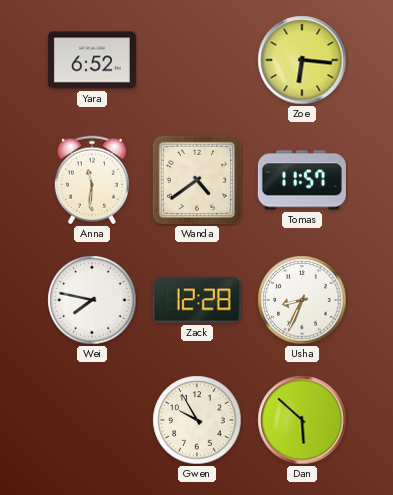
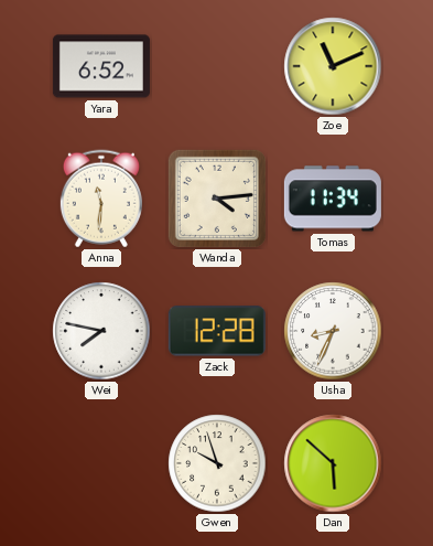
Zoe: 6:16 -> 11:11
Wanda: 4:39 -> 4:14
Tomas: 11:57 -> 11:34
Gwen: 9:55 -> 9:57
